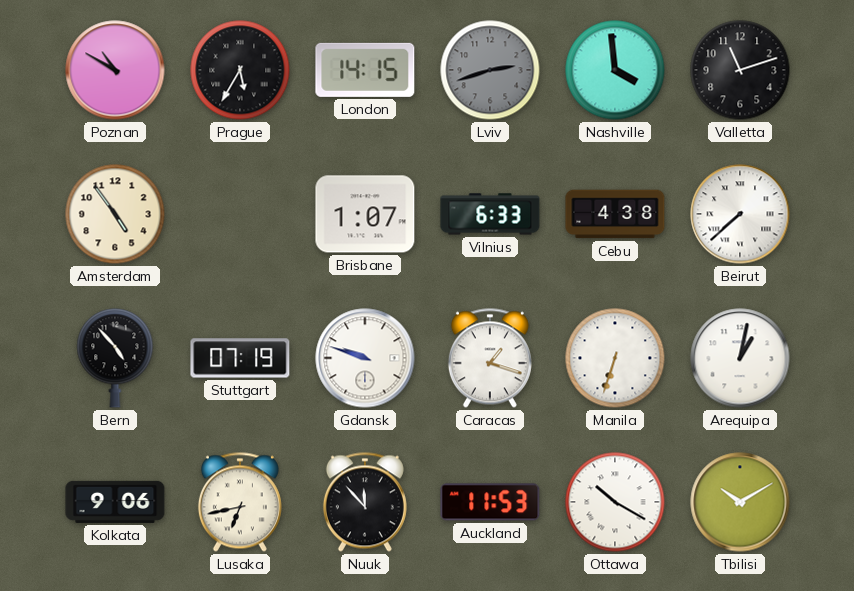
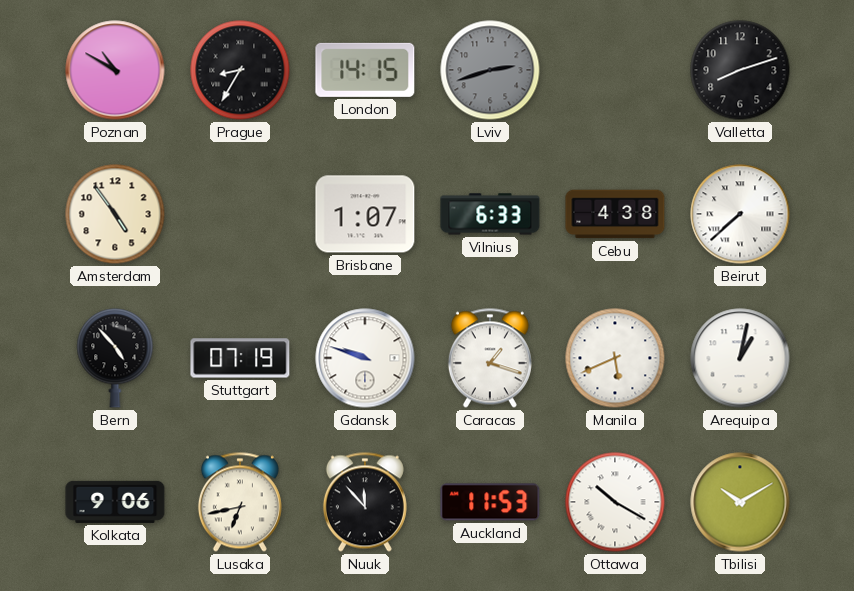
Prague: 5:35 -> 8:35
Nashville: 3:59 -> none
Valletta: 11:12 -> 8:12
Manila: 6:33 -> 5:41
